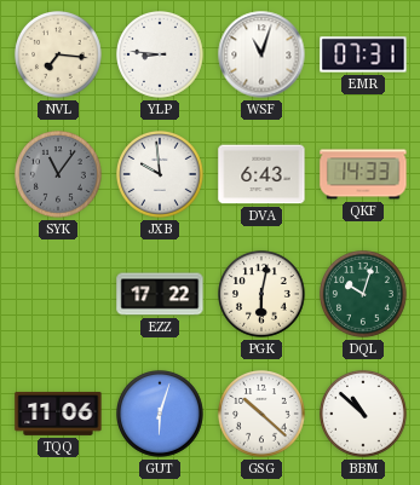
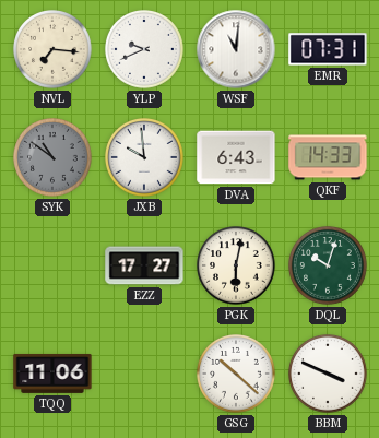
YLP: 8:46 -> 9:41
WSF: 11:03 -> 11:01
SYK: 11:06 -> 10:51
EZZ: 17:22 -> 17:27
GUT: 6:03 -> none
BBM: 10:52 -> 3:49
